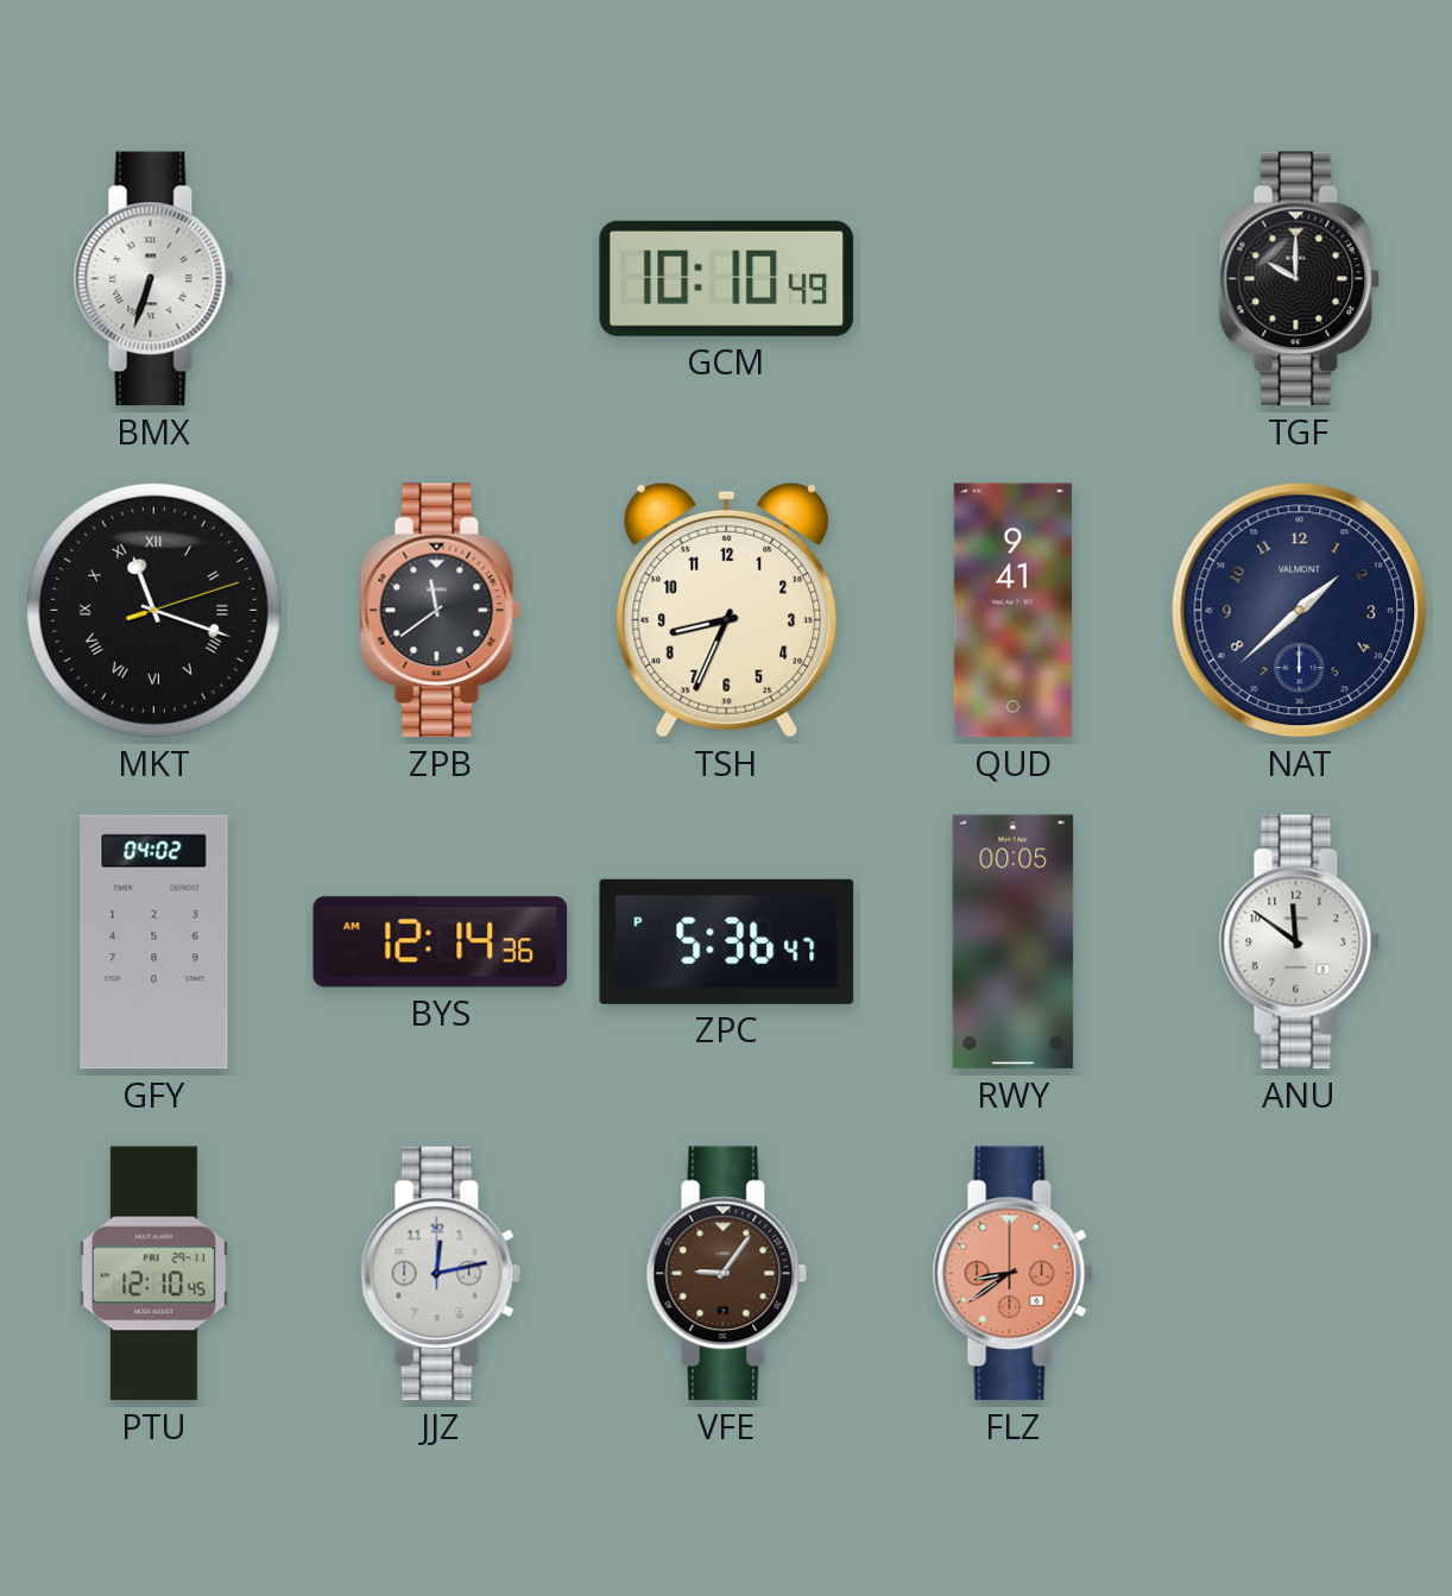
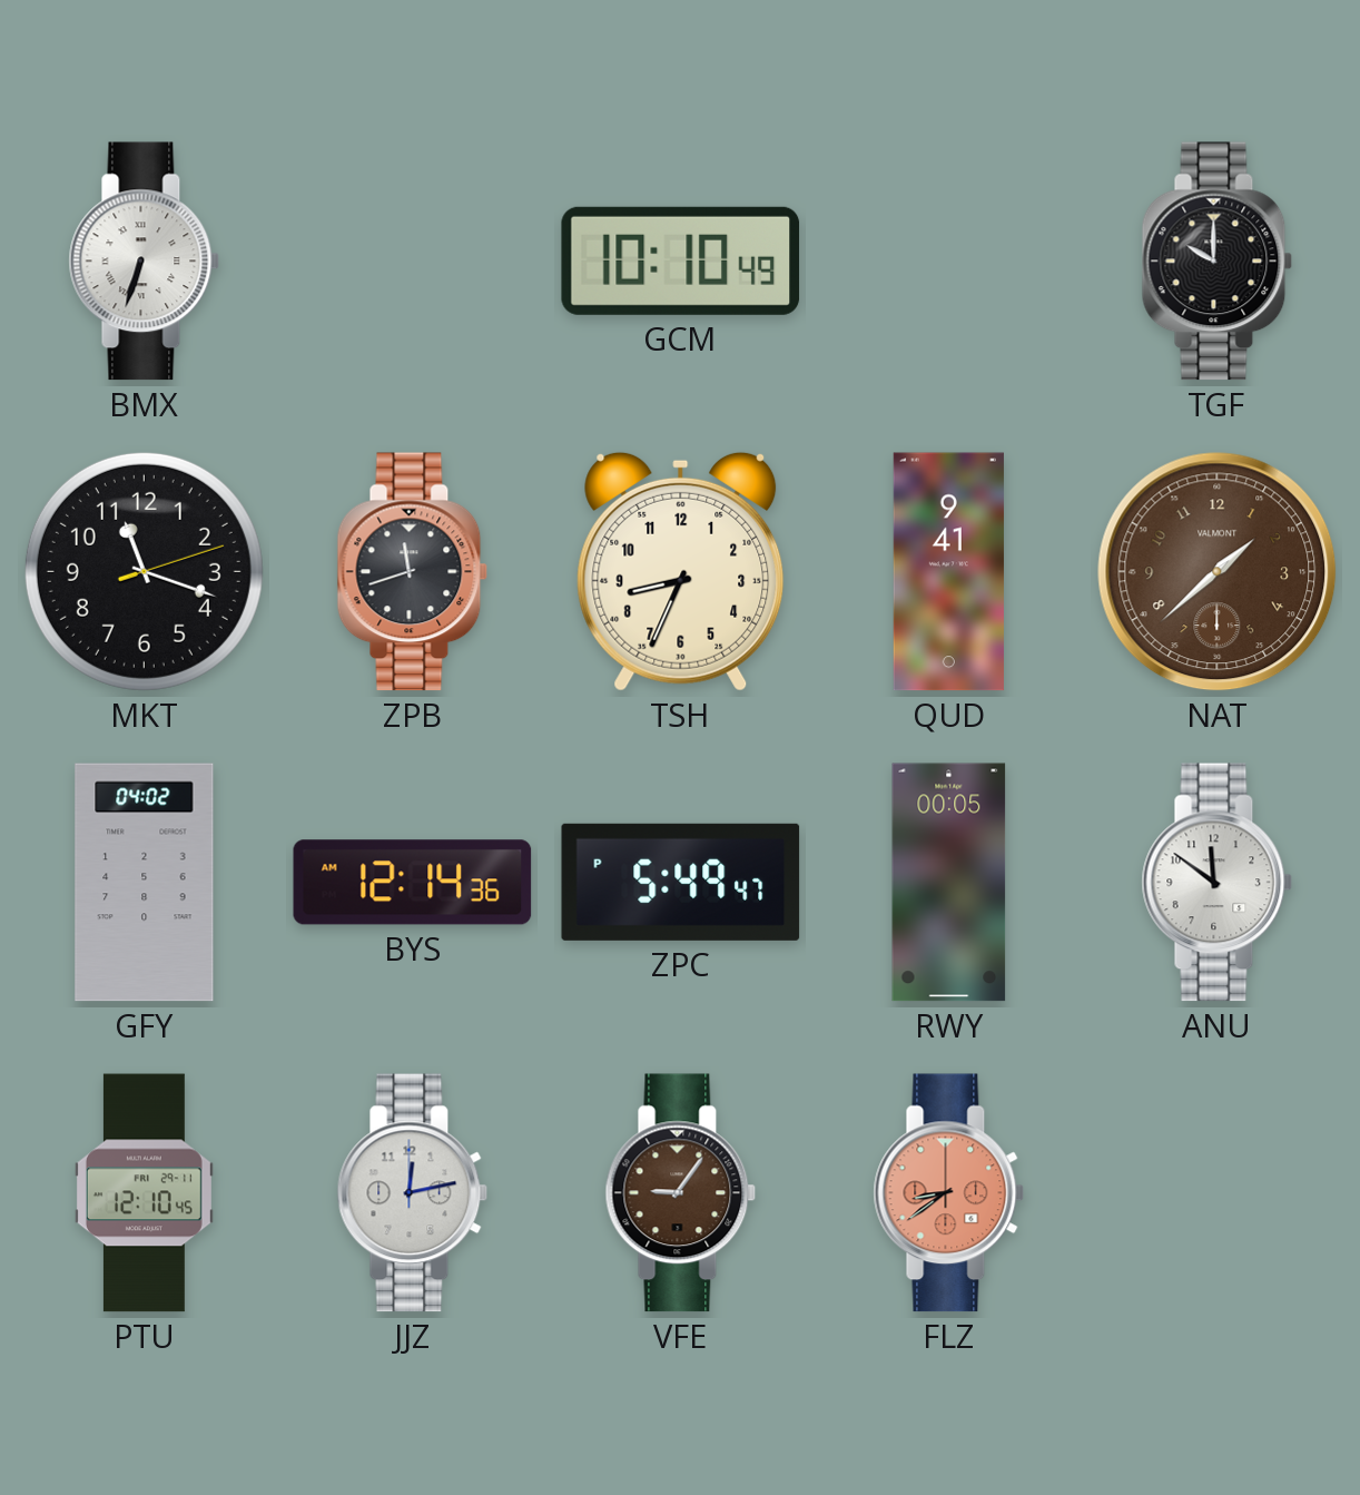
MKT numerals: Roman -> Arabic
ZPB: 11:39 -> 11:42
NAT dial: navy -> brown
ZPC: 5:36 -> 5:49
